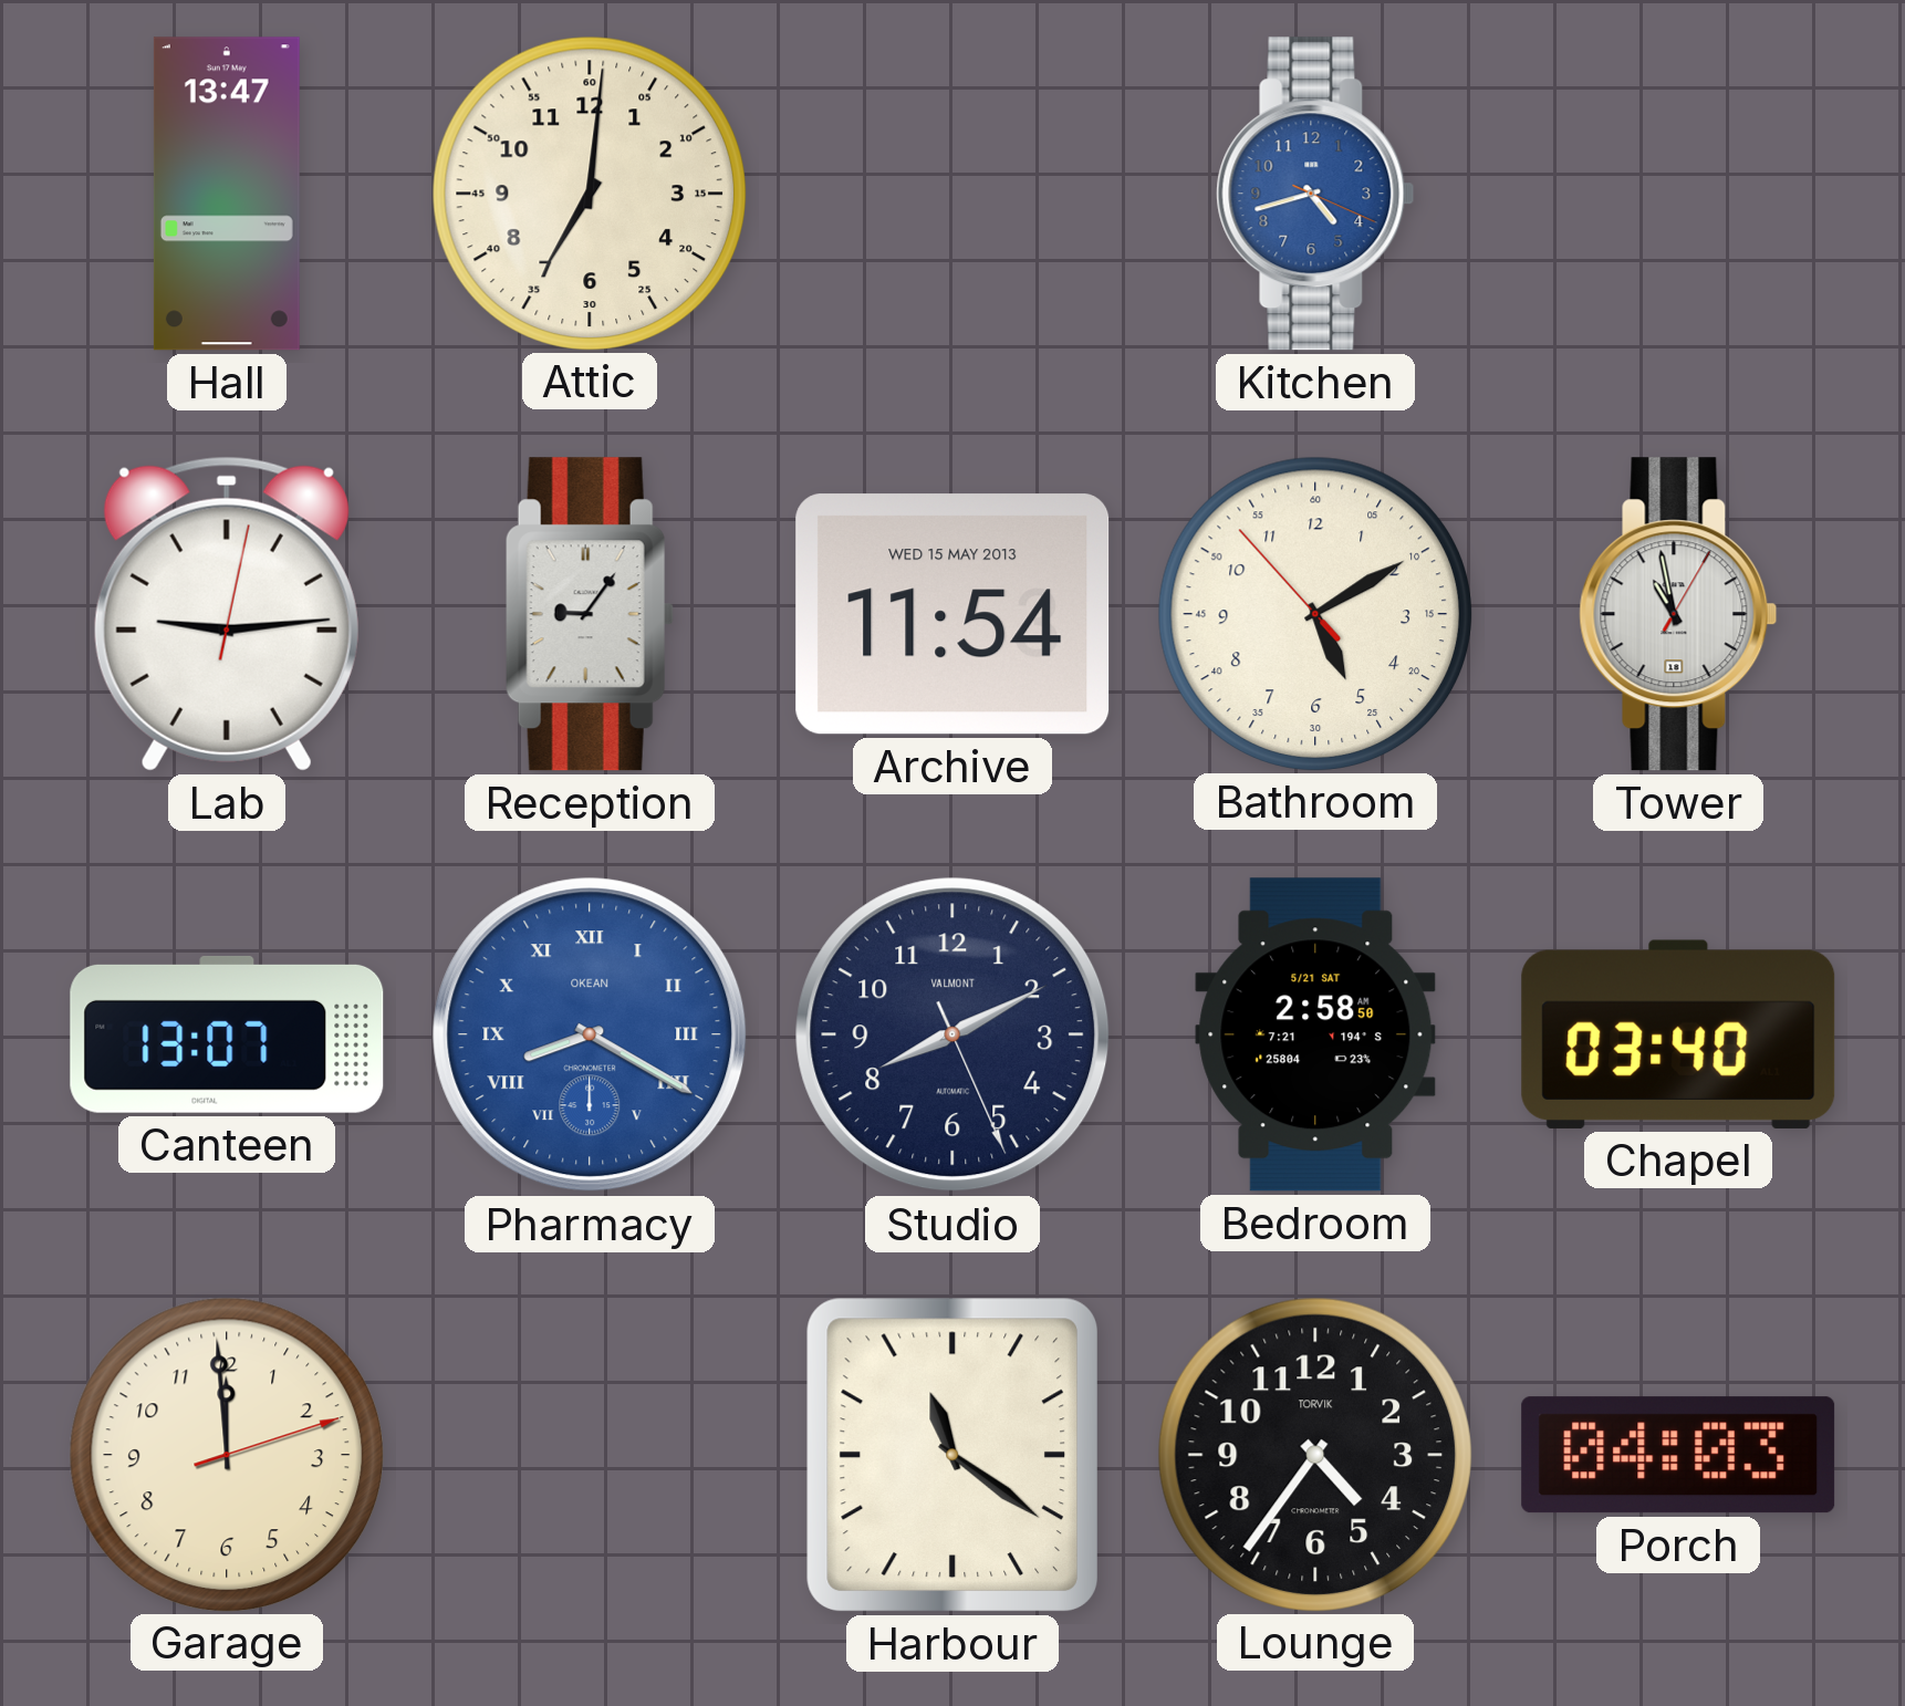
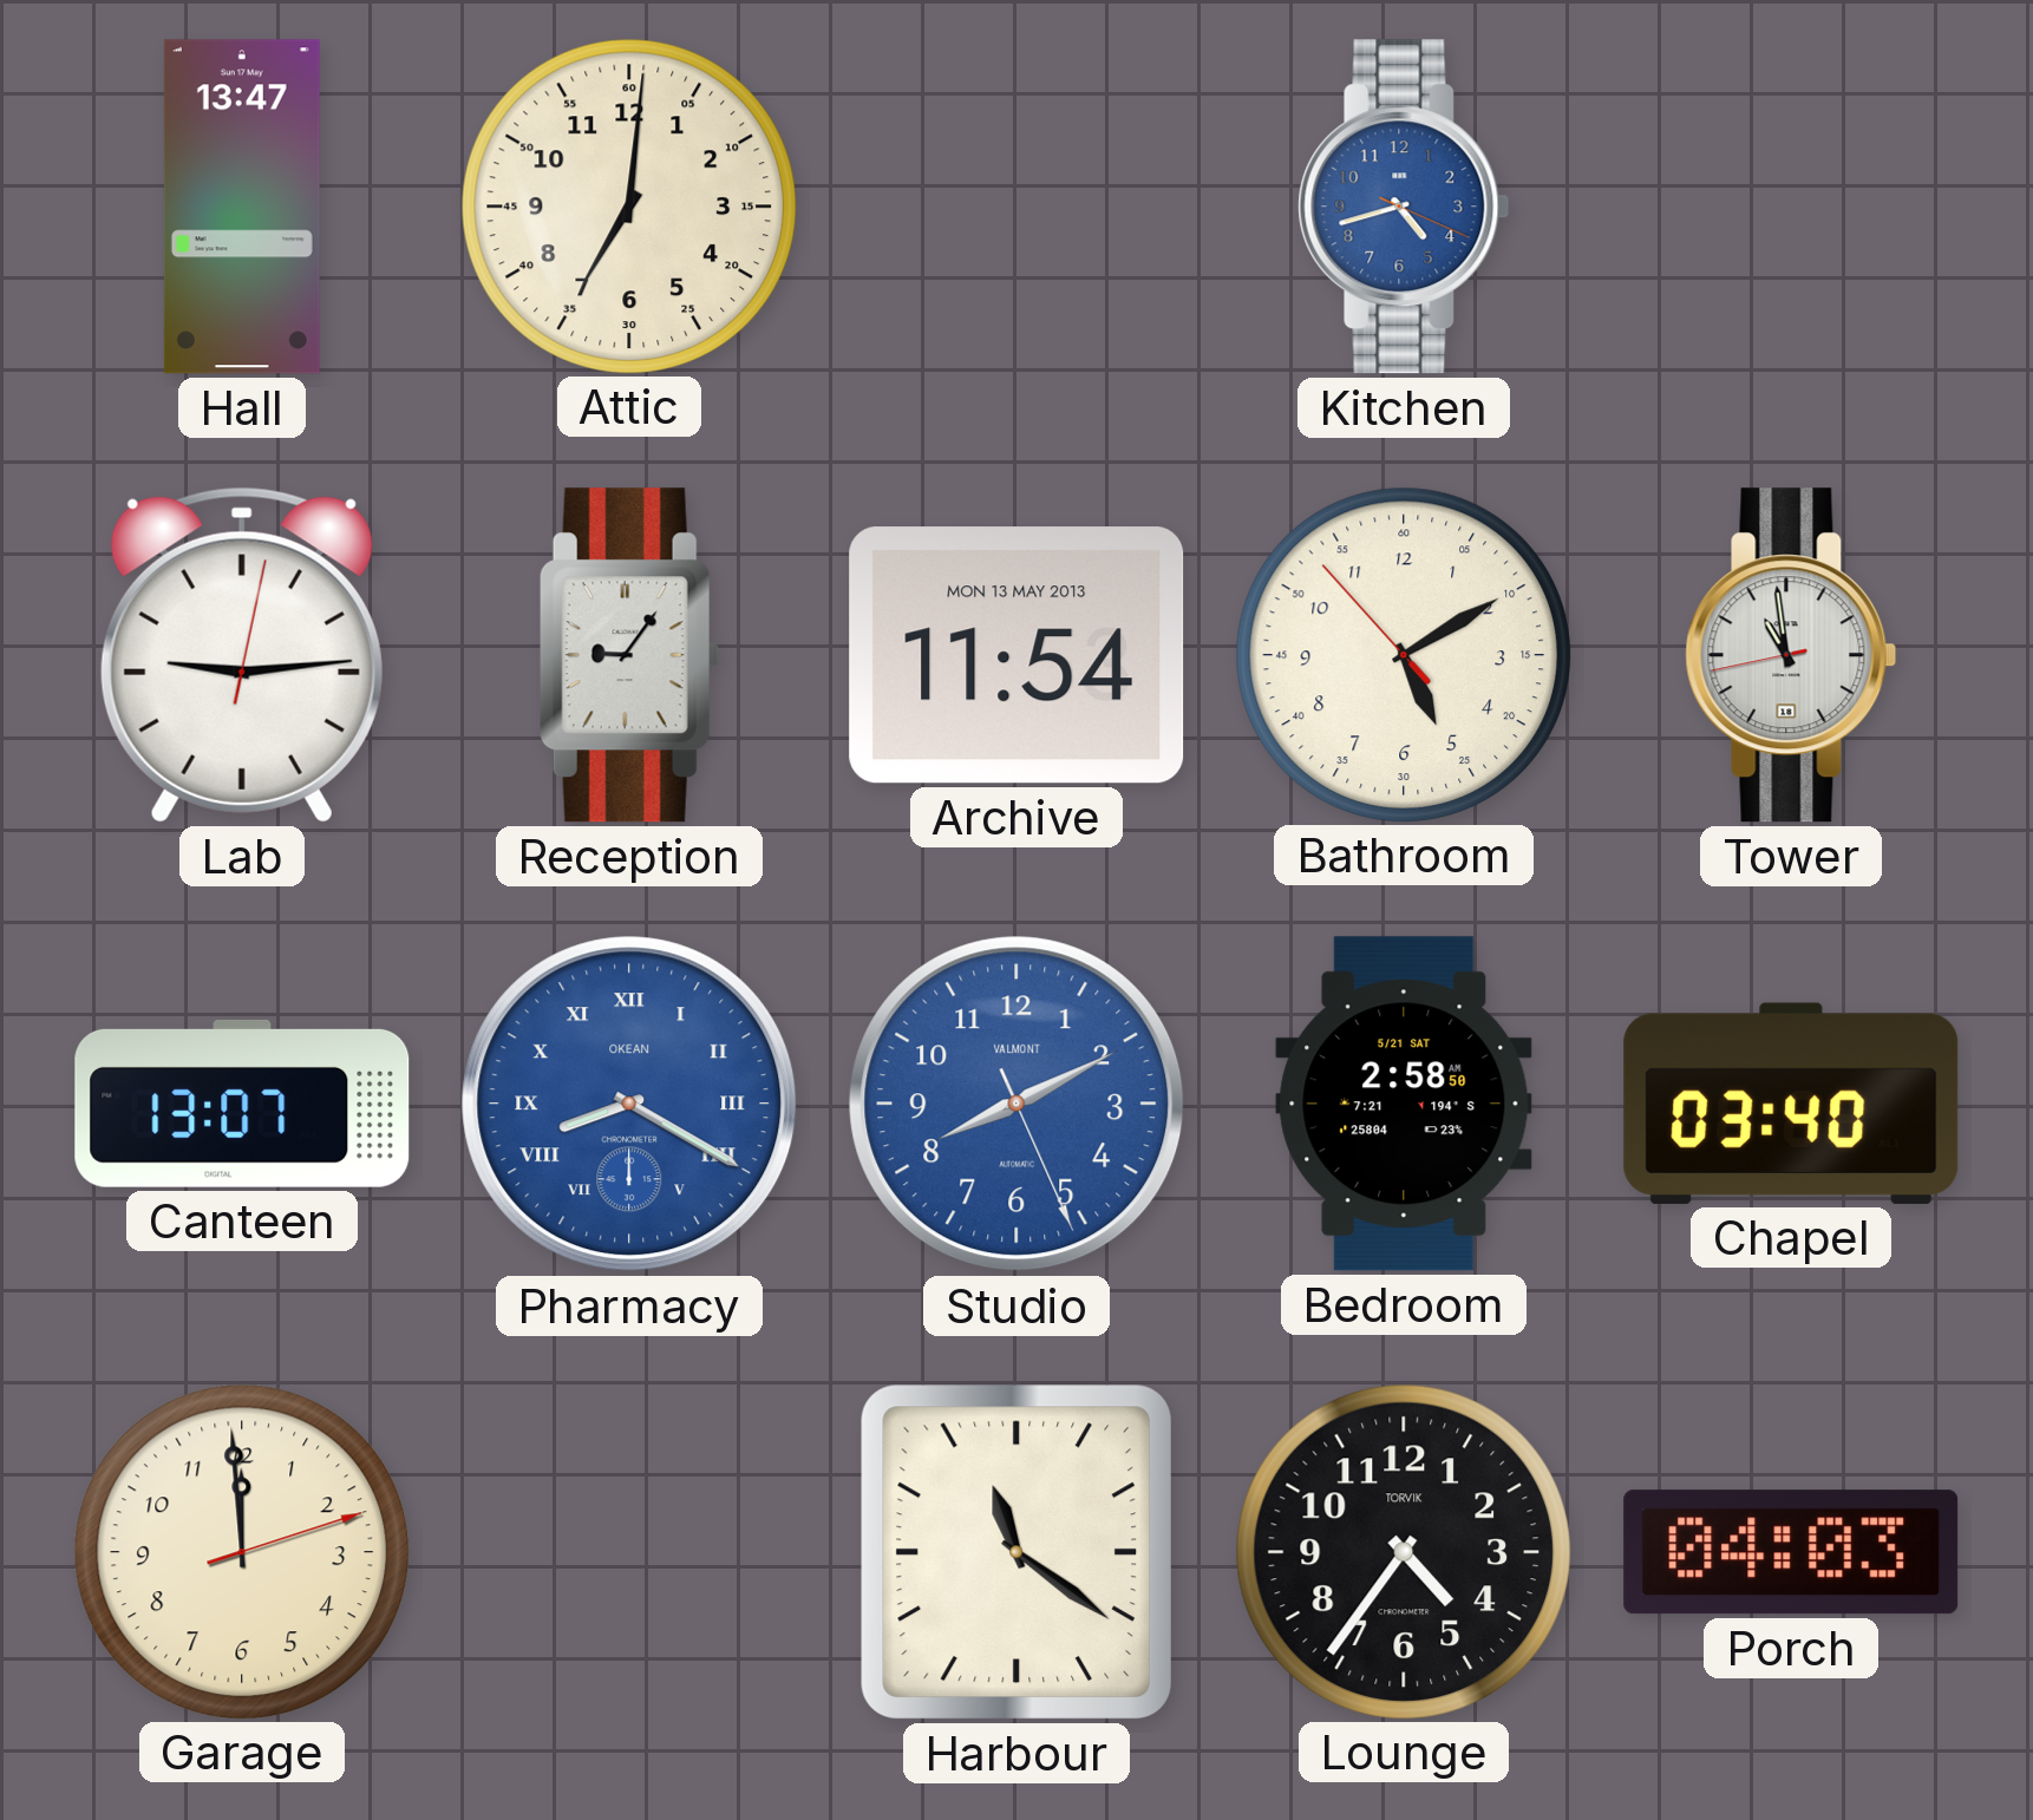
Archive date: WED 15 MAY 2013 -> MON 13 MAY 2013
Tower: 10:58:05 -> 10:58:43
Studio dial: navy -> blue
